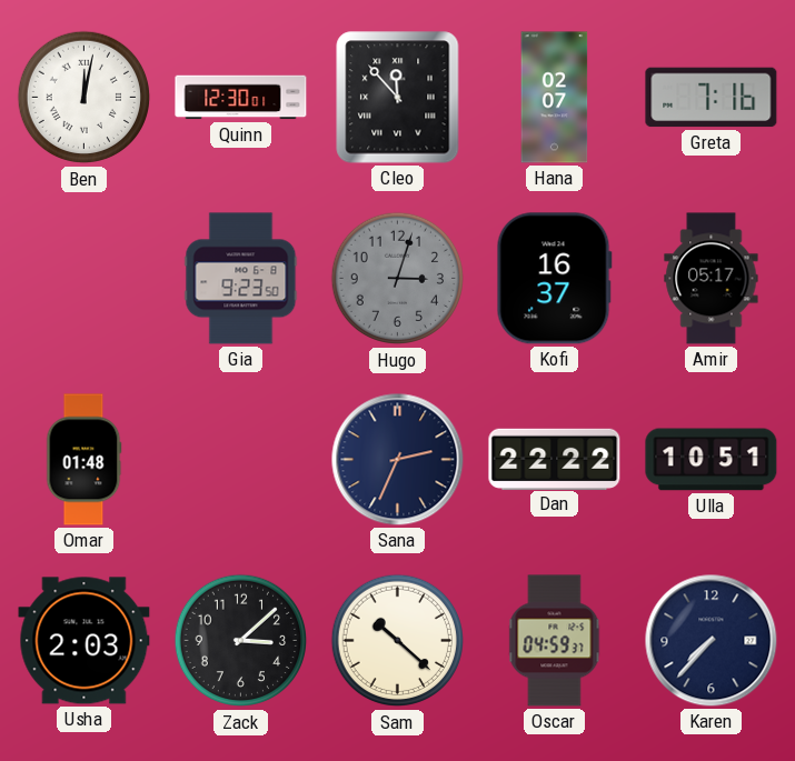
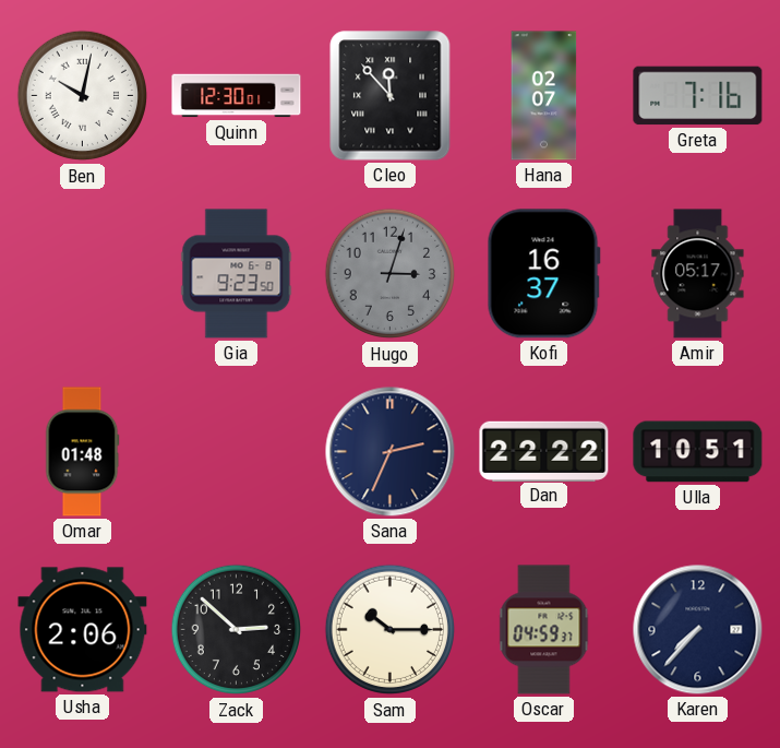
Ben: 12:02 -> 10:02
Usha: 2:03 -> 2:06
Zack: 3:08 -> 2:52
Sam: 10:22 -> 10:15
